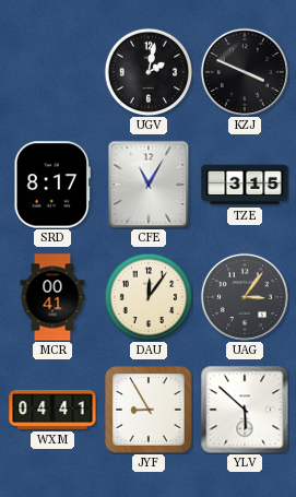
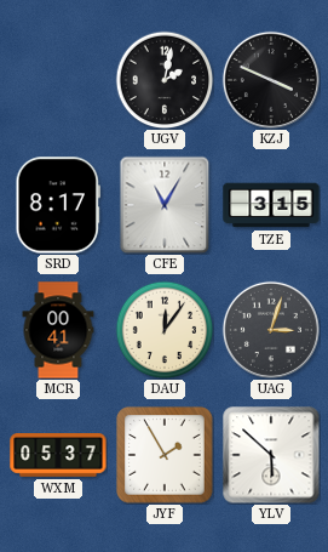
UAG: 3:06 -> 3:03
WXM: 04:41 -> 05:37
JYF: 8:55 -> 1:55
